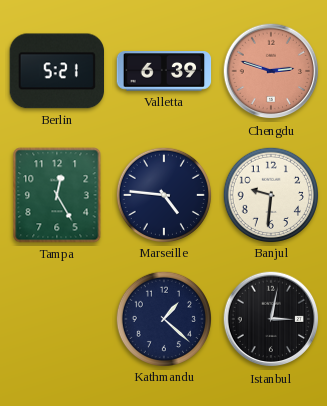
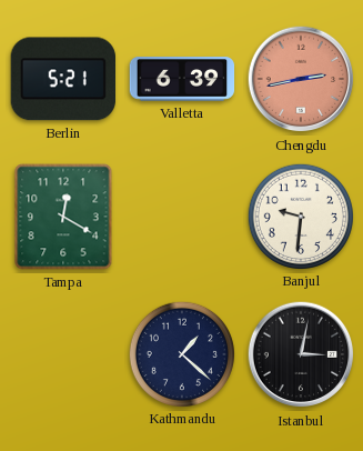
Chengdu: 2:48 -> 2:43
Tampa: 12:25 -> 12:20
Marseille: 4:46 -> none
